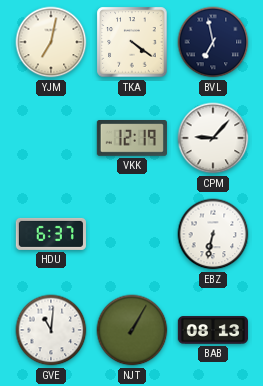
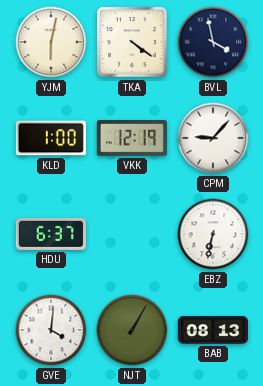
YJM: 7:02 -> 6:02
BVL: 6:58 -> 3:58
KLD: none -> 1:00
GVE: 11:01 -> 4:01
